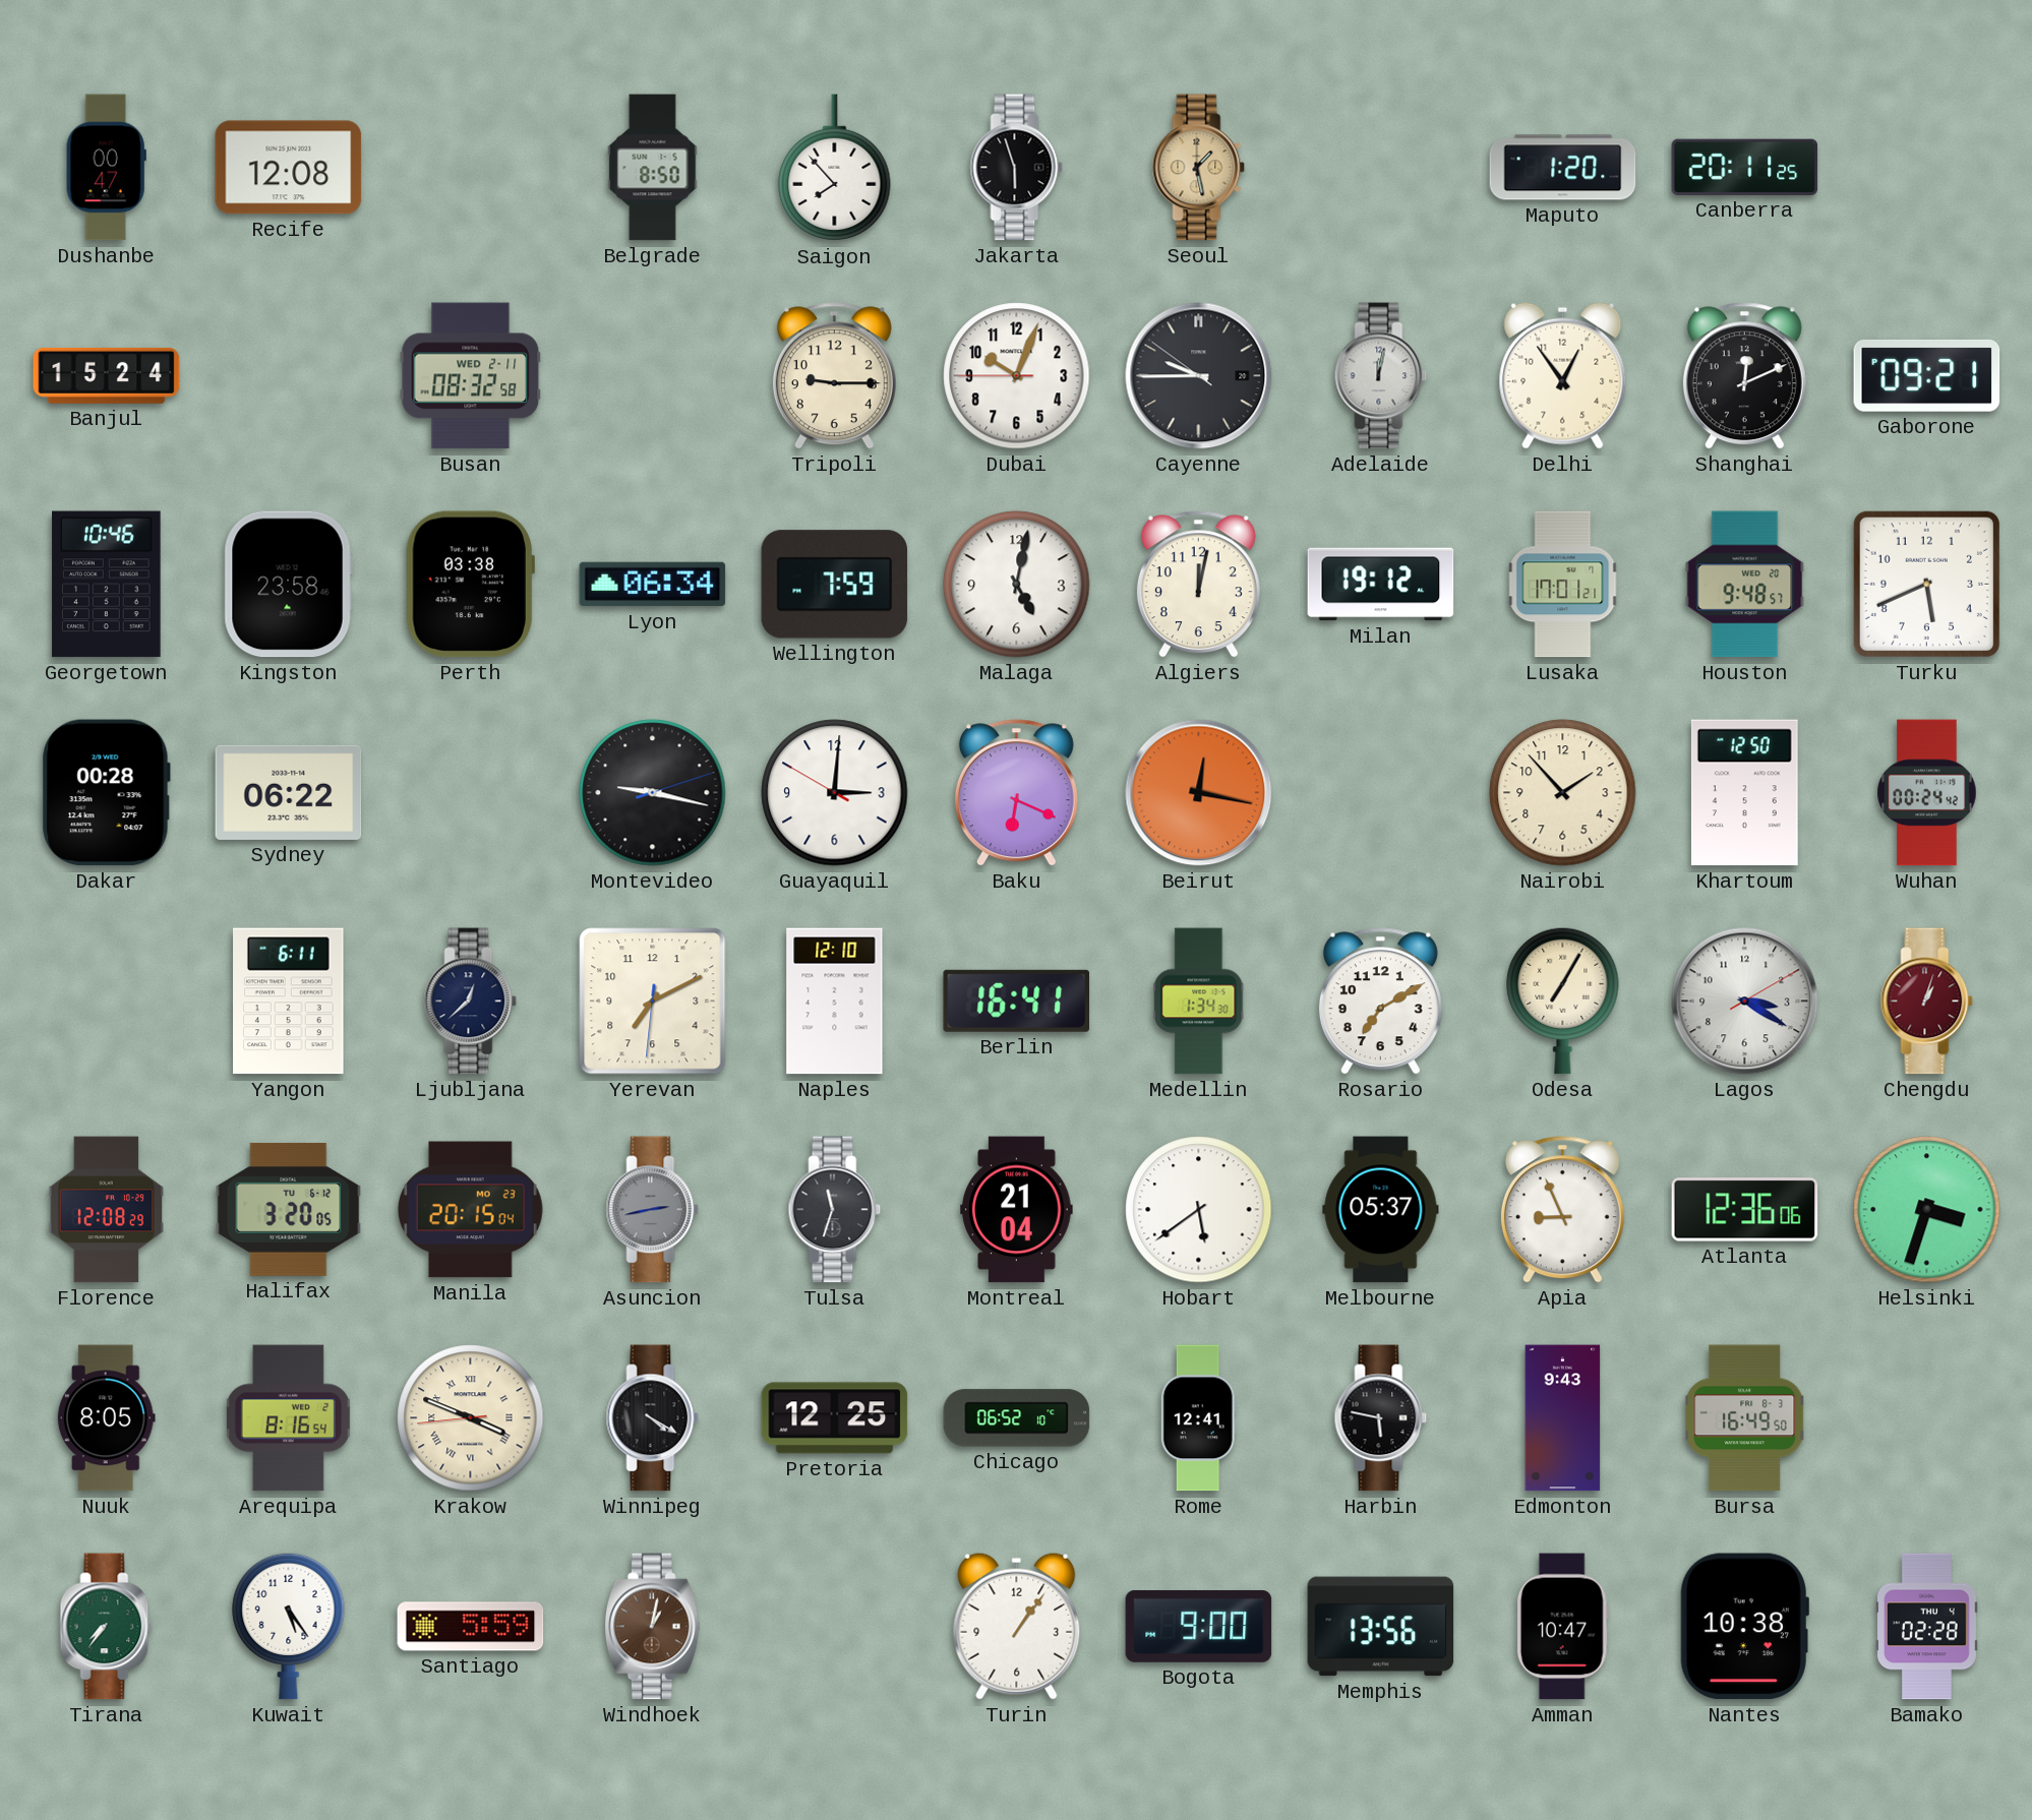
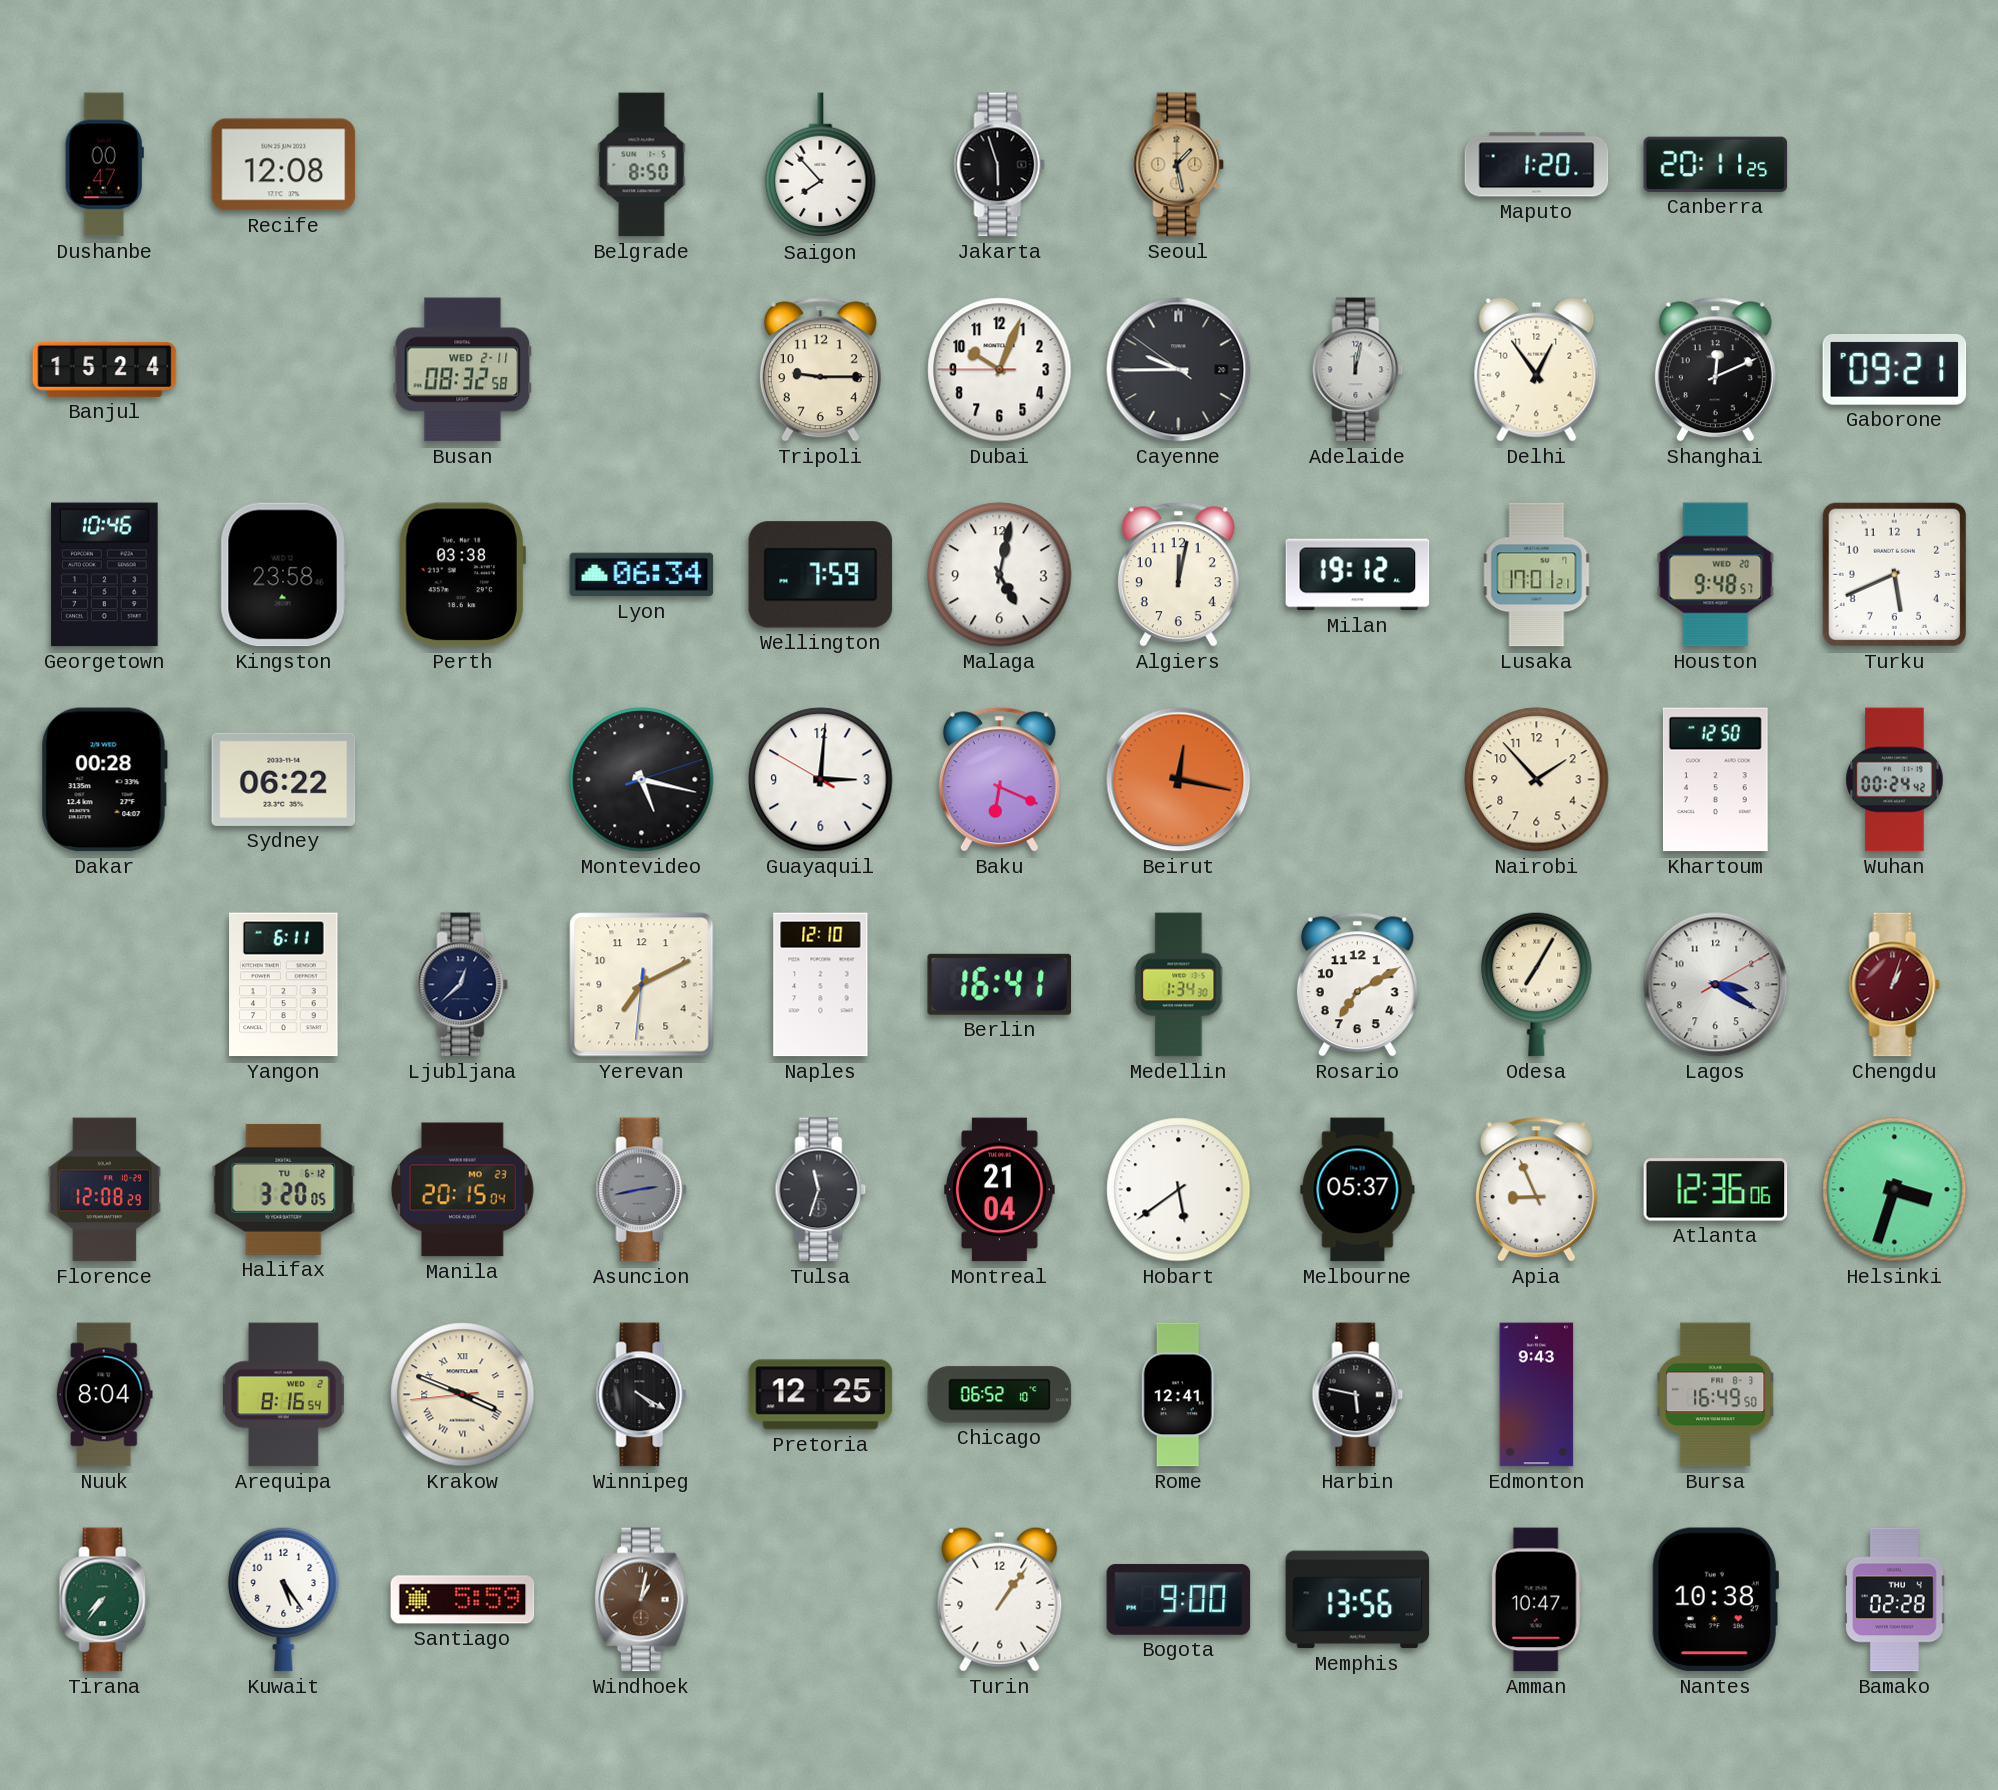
Montevideo: 9:17 -> 5:17
Nuuk: 8:05 -> 8:04
